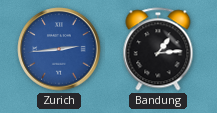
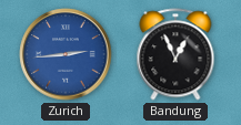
Bandung: 1:14 -> 12:56
